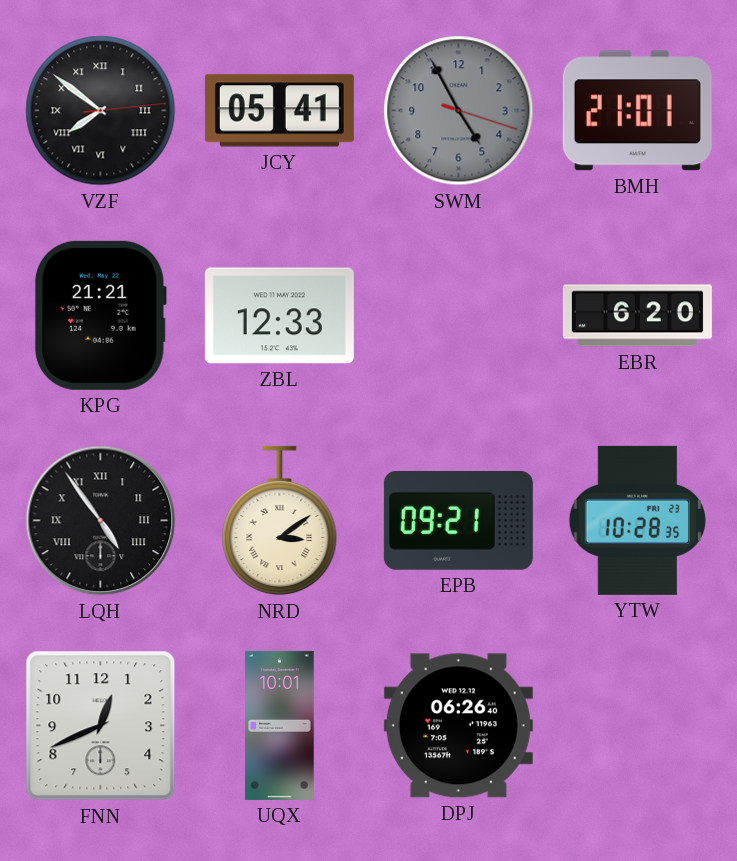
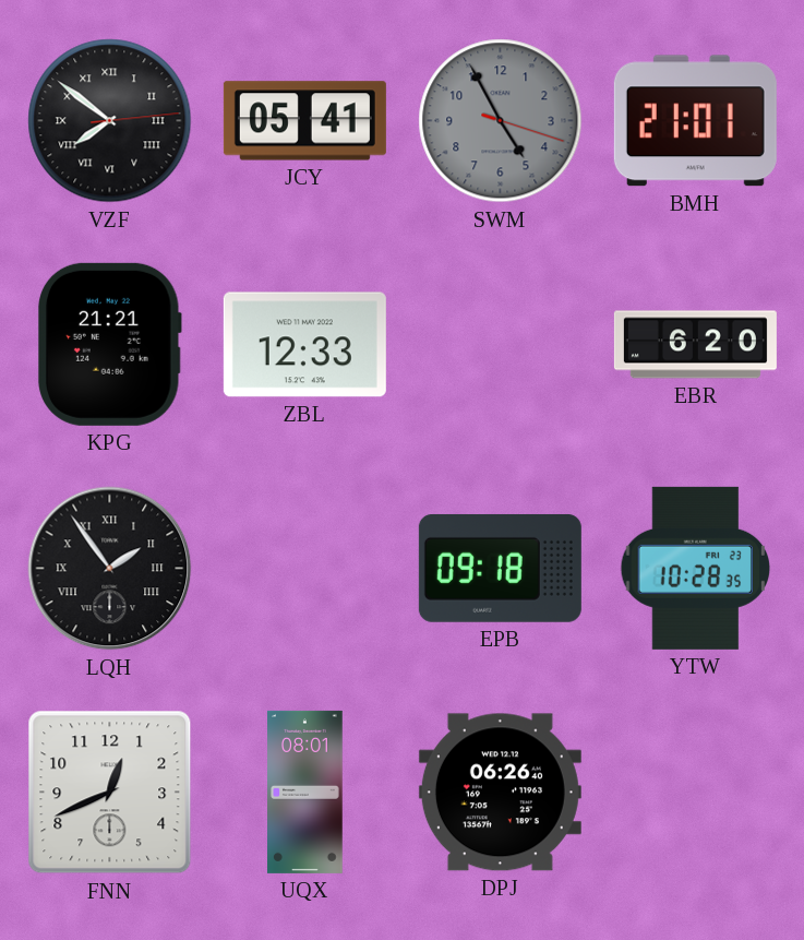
LQH: 4:54 -> 1:54
NRD: 3:09 -> none
EPB: 09:21 -> 09:18
UQX: 10:01 -> 08:01
